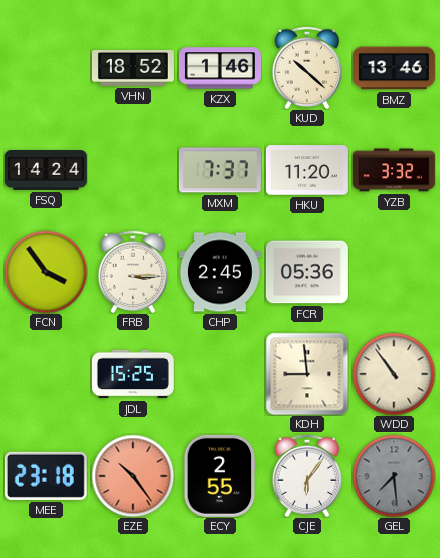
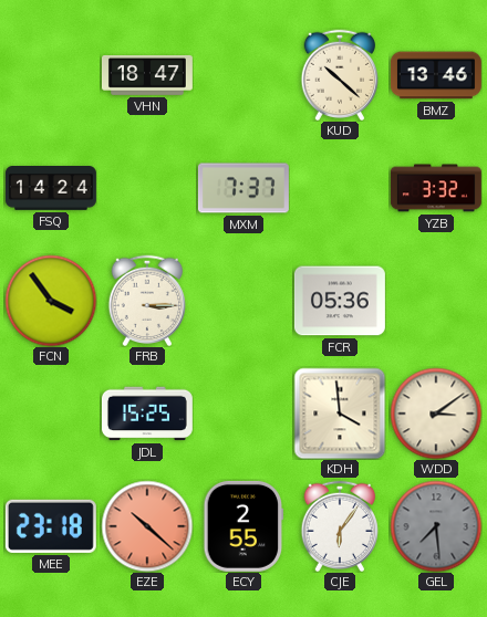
VHN: 18:52 -> 18:47
KZX: 1:46 -> none
HKU: 11:20 -> none
CHP: 2:45 -> none
KDH: 8:59 -> 3:59
WDD: 10:54 -> 3:09
EZE: 10:24 -> 10:22
